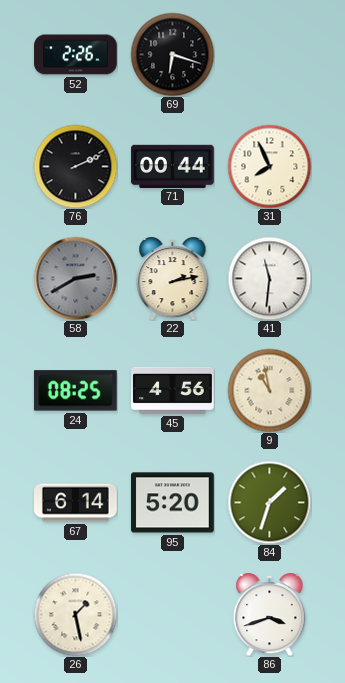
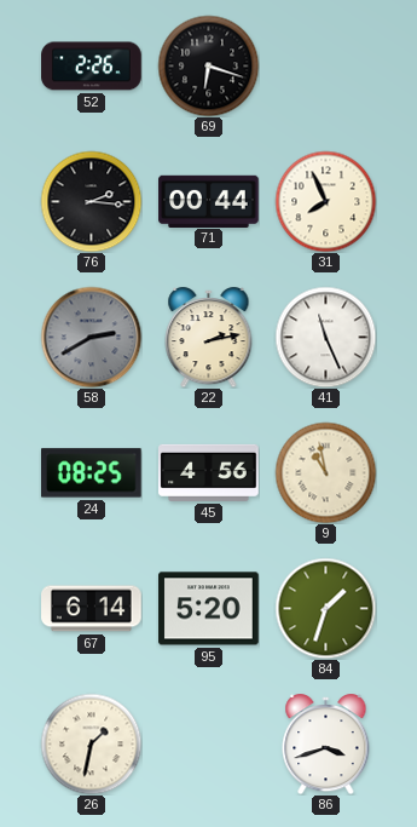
76: 2:11 -> 2:16
41: 11:31 -> 11:26
26: 1:28 -> 1:32
